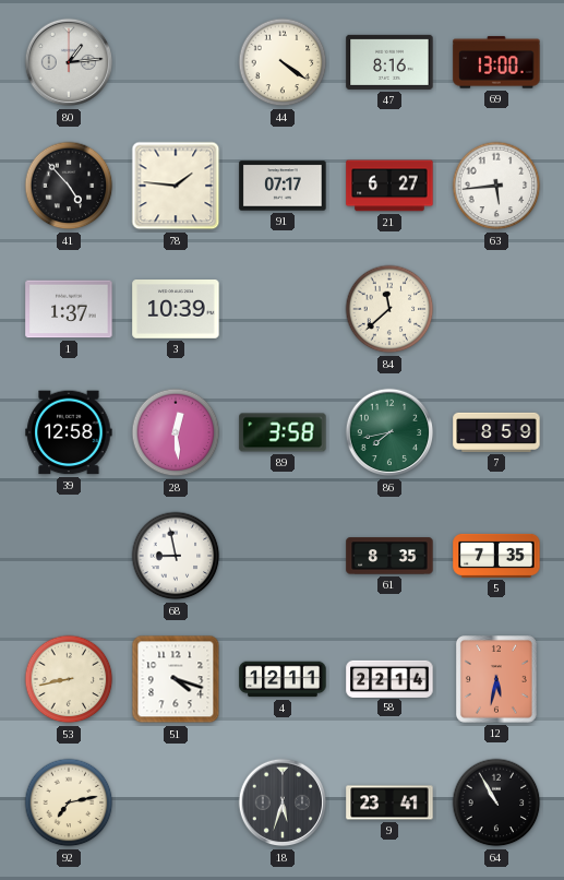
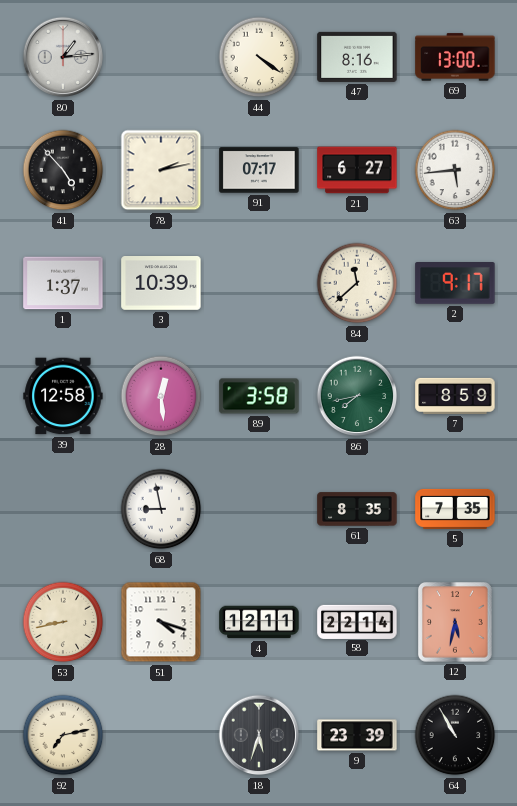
78: 1:46 -> 2:13
2: none -> 9:17
9: 23:41 -> 23:39
